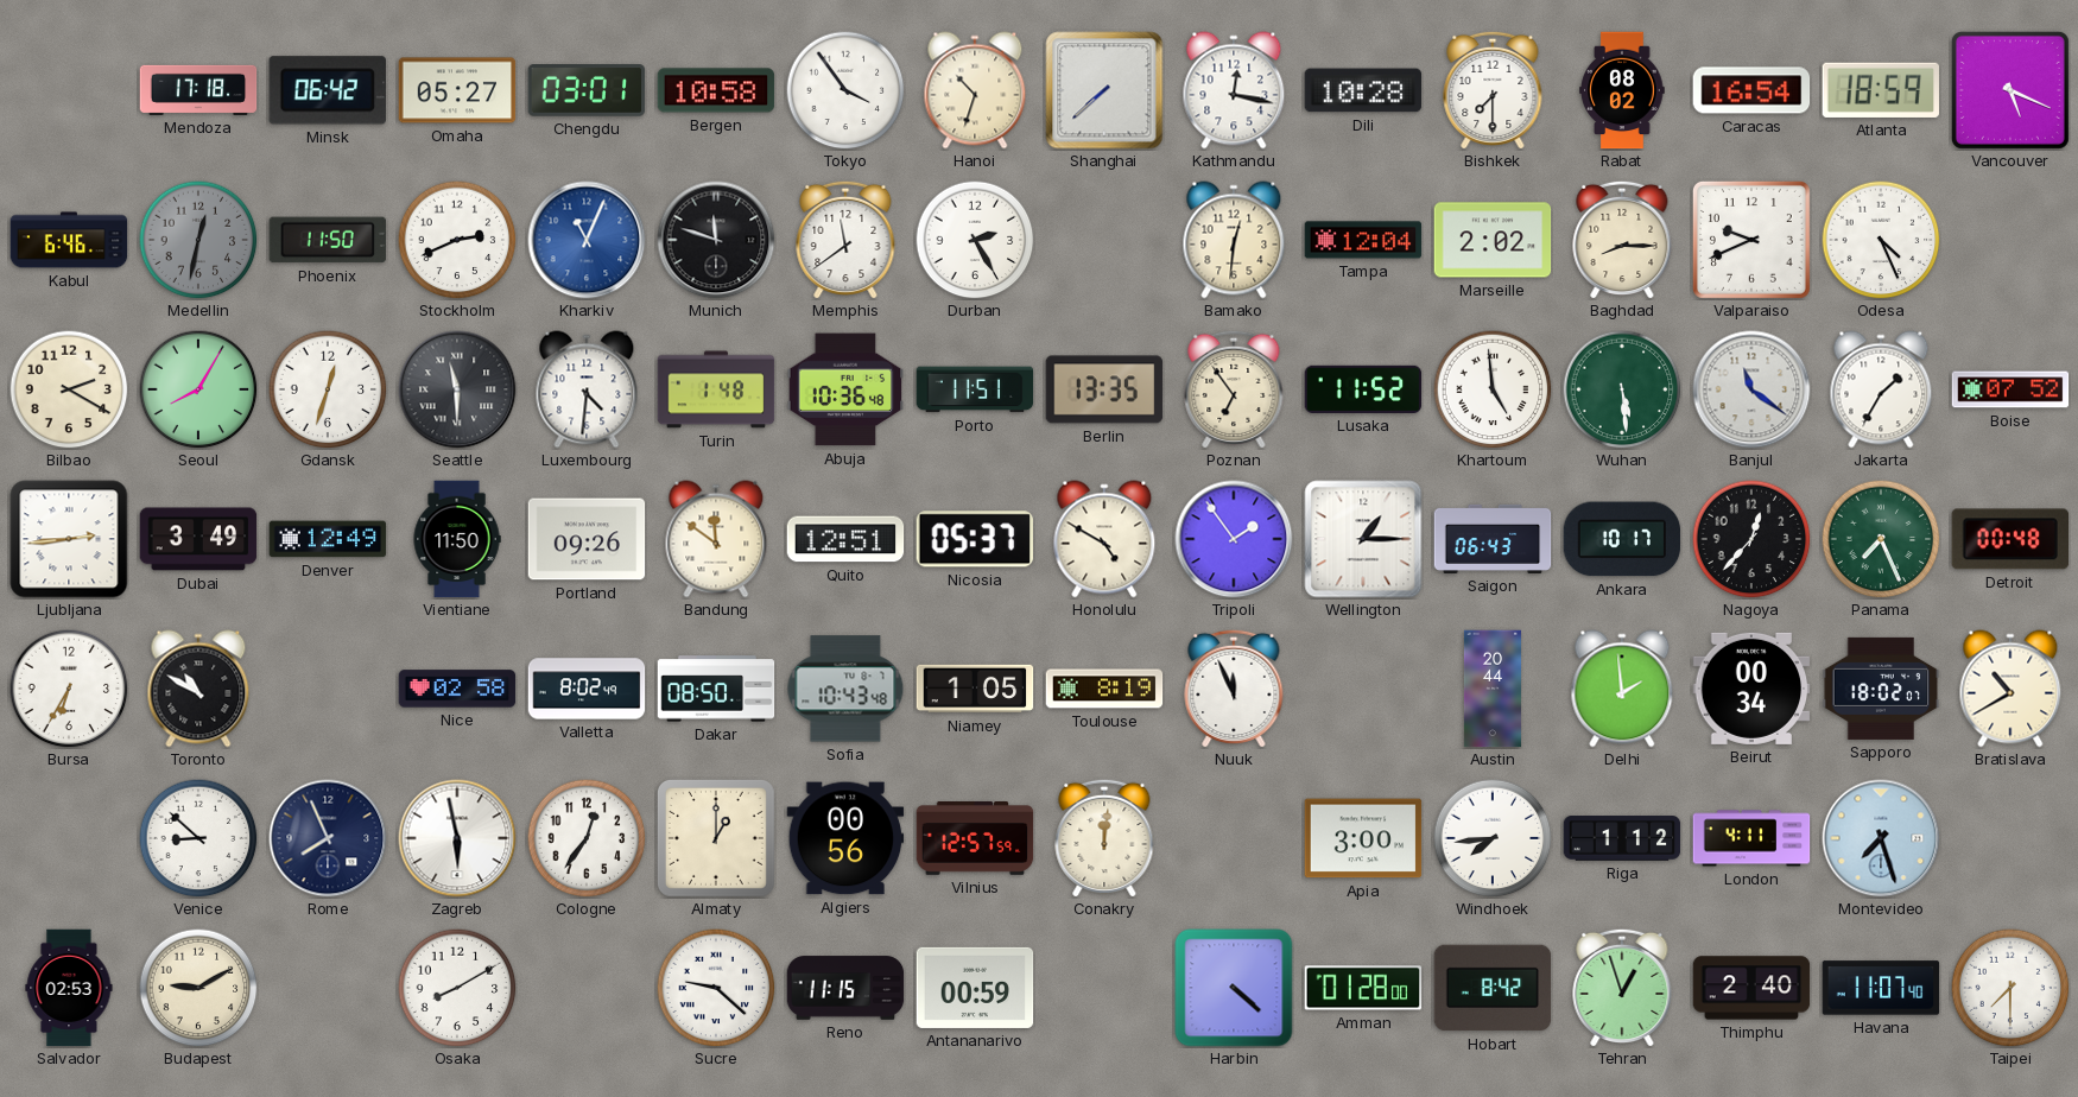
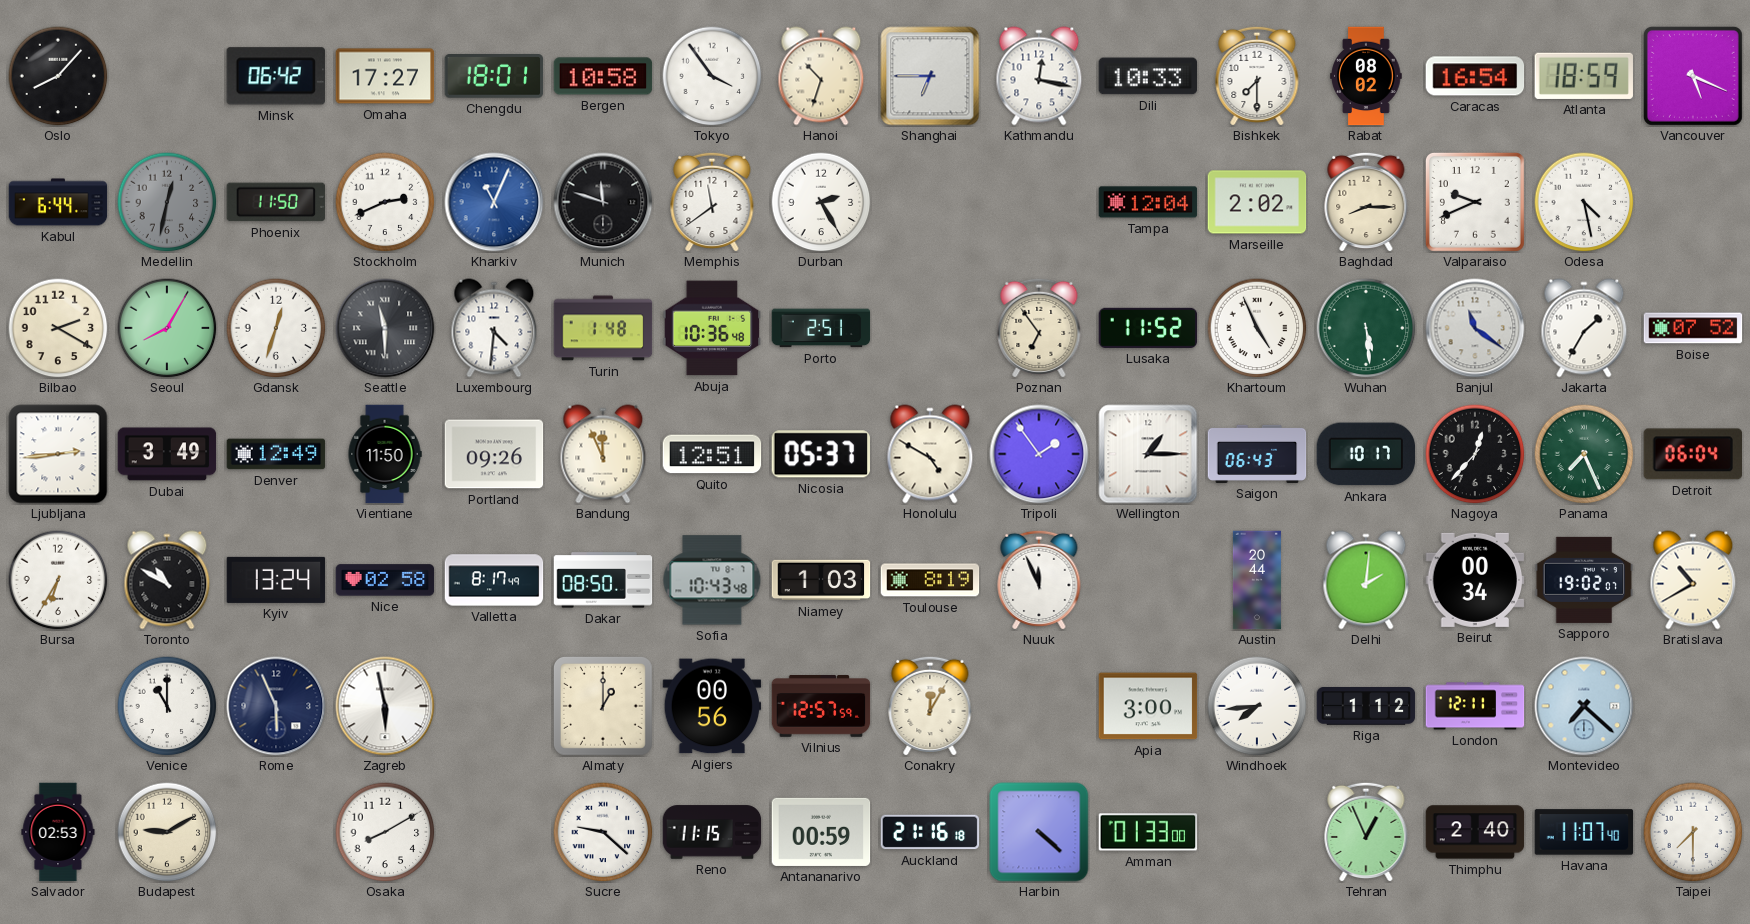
Oslo: none -> 8:07
Mendoza: 17:18 -> none
Omaha: 05:27 -> 17:27
Chengdu: 03:01 -> 18:01
Shanghai: 7:38 -> 6:45
Dili: 10:28 -> 10:33
Kabul: 6:46 -> 6:44
Bamako: 12:31 -> none
Odesa: 4:26 -> 4:28
Porto: 11:51 -> 2:51
Berlin: 13:35 -> none
Khartoum: 4:59 -> 4:56
Bandung: 11:51 -> 11:56
Detroit: 00:48 -> 06:04
Kyiv: none -> 13:24
Valletta: 8:02 -> 8:17
Niamey: 1:05 -> 1:03
Delhi: 1:59 -> 2:01
Sapporo: 18:02 -> 19:02
Venice: 8:52 -> 11:00
Rome: 7:56 -> 5:56
Cologne: 12:36 -> none
Conakry: 12:01 -> 12:05
London: 4:11 -> 12:11
Montevideo: 7:27 -> 7:22
Auckland: none -> 21:16
Amman: 01:28 -> 01:33
Hobart: 8:42 -> none
Tehran: 12:57 -> 12:56
